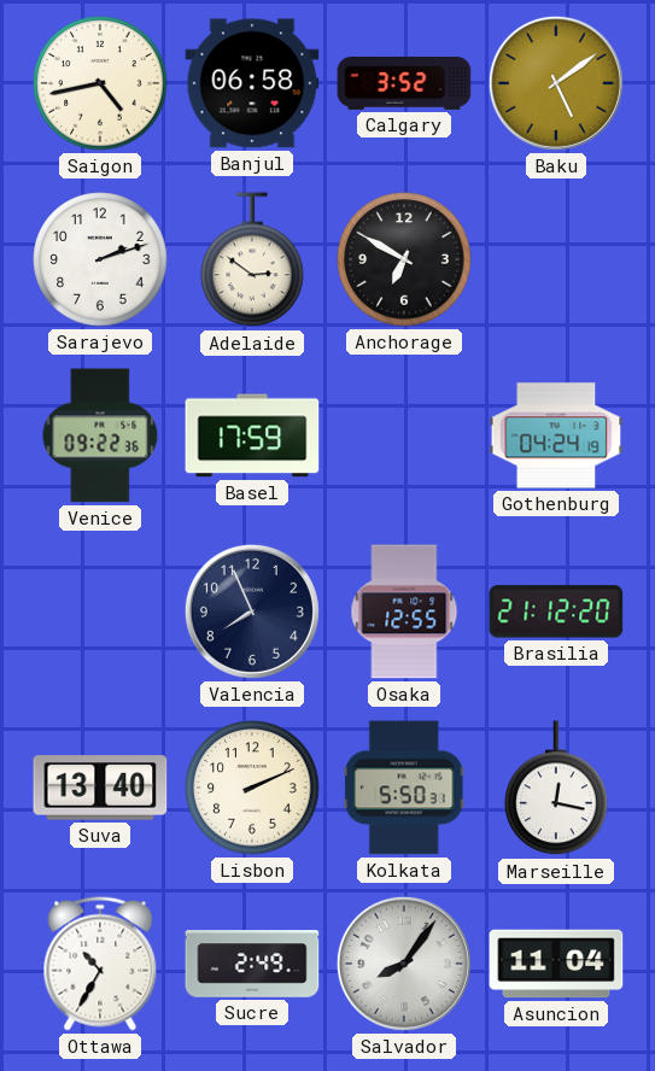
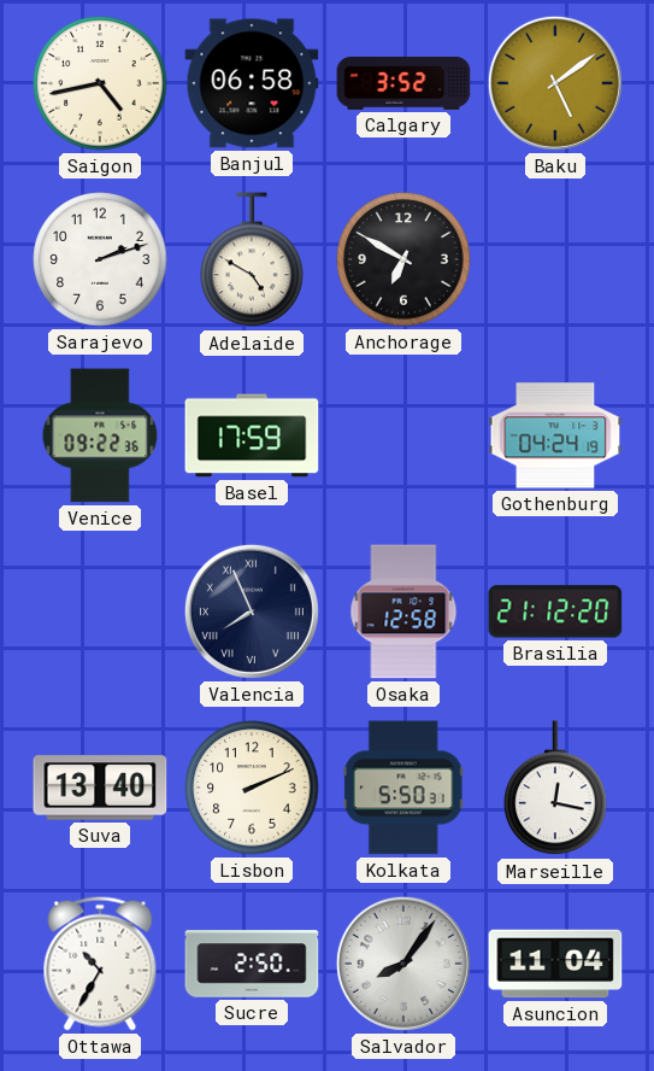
Adelaide: 2:51 -> 4:50
Valencia numerals: Arabic -> Roman
Osaka: 12:55 -> 12:58
Sucre: 2:49 -> 2:50
